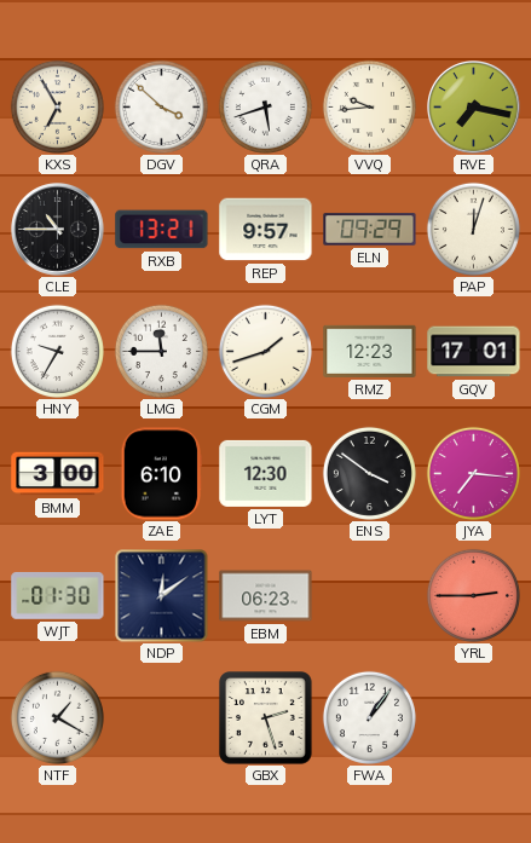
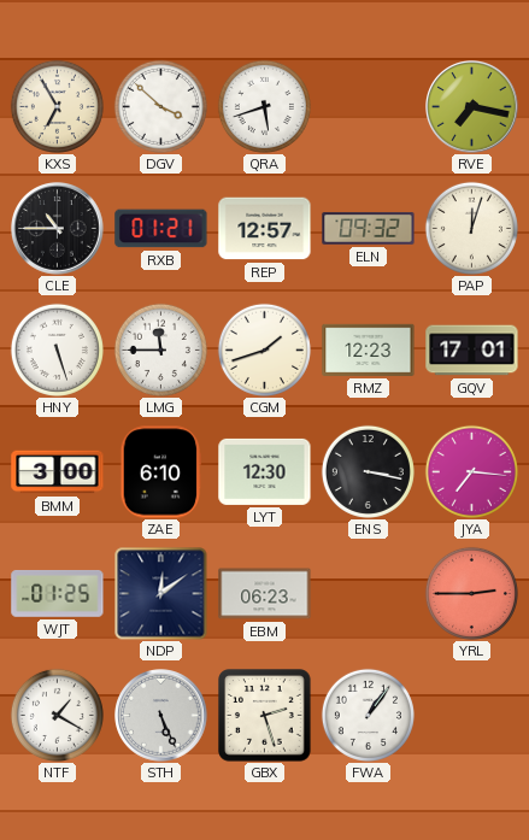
VVQ: 9:44 -> none
RXB: 13:21 -> 01:21
REP: 9:57 -> 12:57
ELN: 09:29 -> 09:32
HNY: 9:35 -> 5:27
ENS: 3:51 -> 3:17
WJT: 01:30 -> 01:25
STH: none -> 5:26
